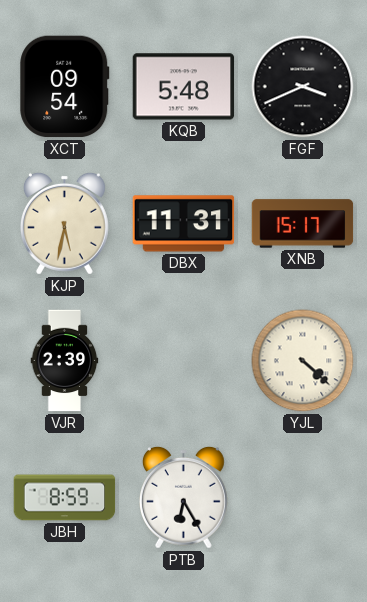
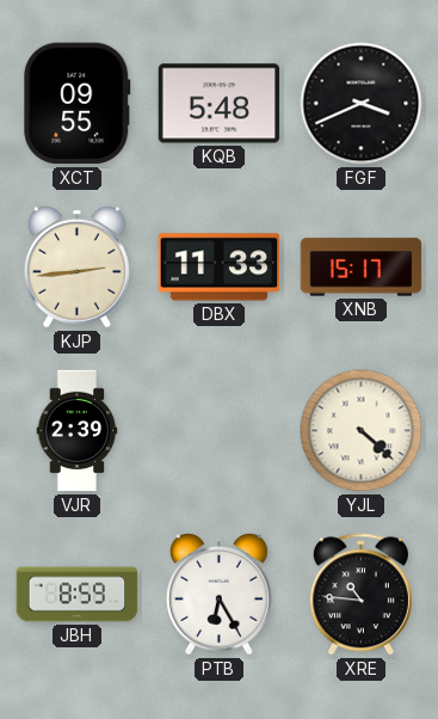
XCT: 09:54 -> 09:55
KJP: 5:32 -> 2:44
DBX: 11:31 -> 11:33
XRE: none -> 10:46
